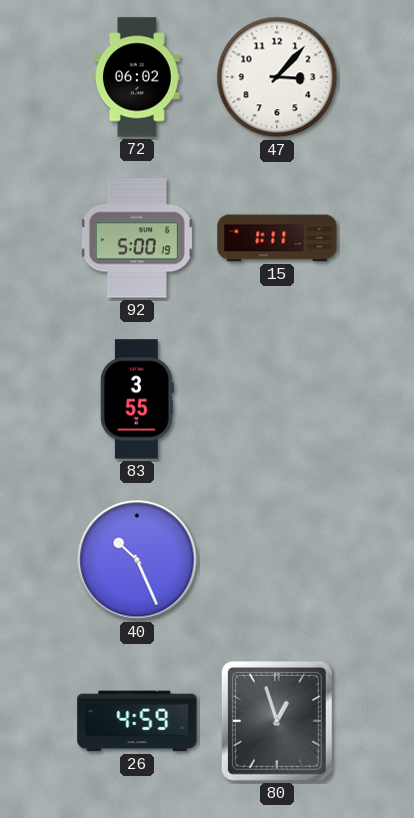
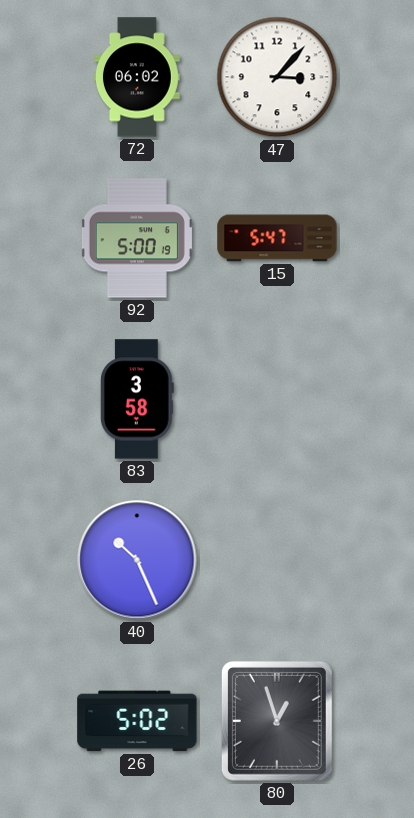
15: 1:11 -> 5:47
83: 3:55 -> 3:58
26: 4:59 -> 5:02
